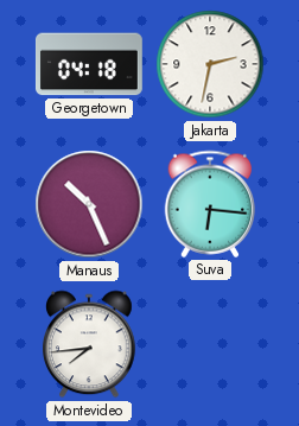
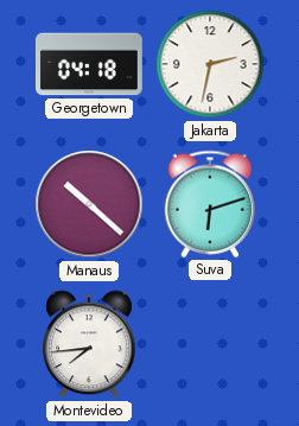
Manaus: 10:26 -> 10:22
Suva: 6:16 -> 6:12
